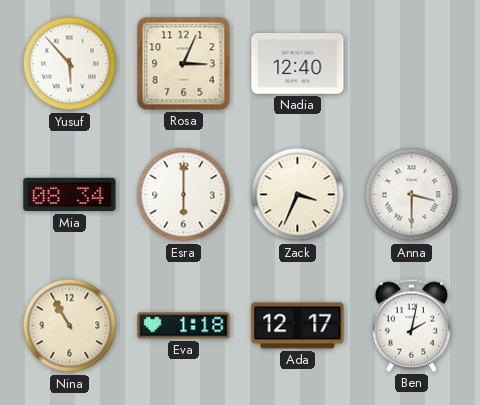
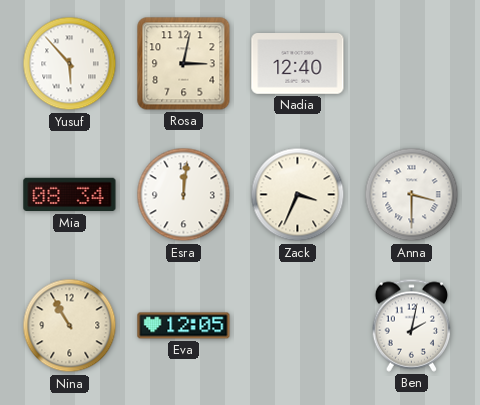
Rosa: 3:04 -> 3:02
Esra: 6:00 -> 12:01
Eva: 1:18 -> 12:05
Ada: 12:17 -> none
